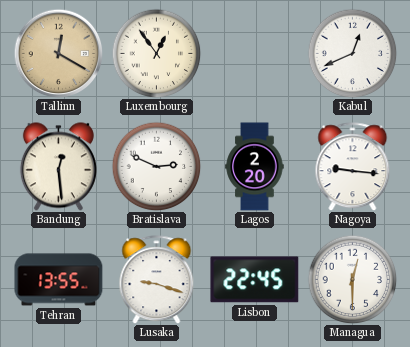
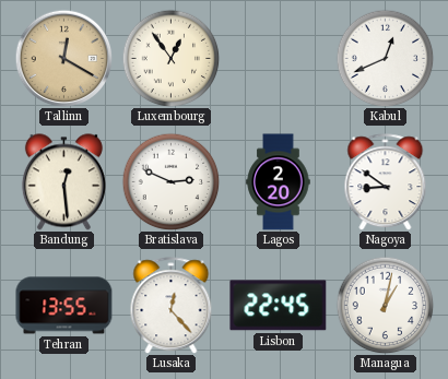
Nagoya: 9:16 -> 8:51
Lusaka: 9:18 -> 12:23
Managua: 12:30 -> 1:02
